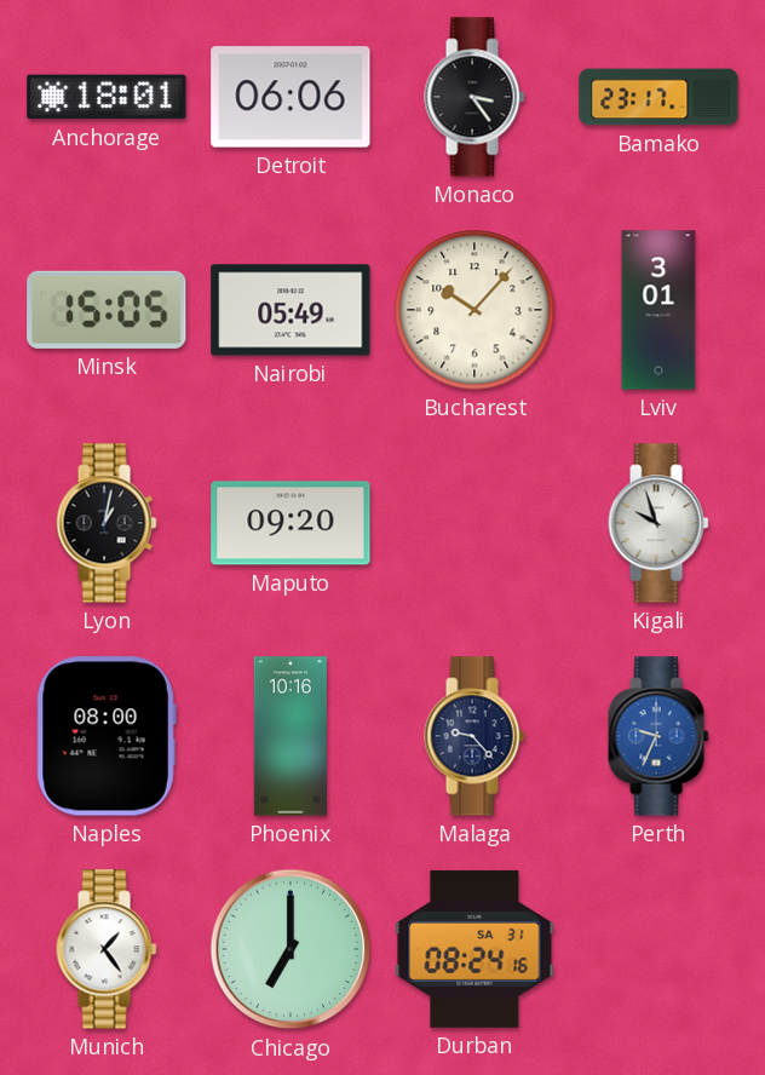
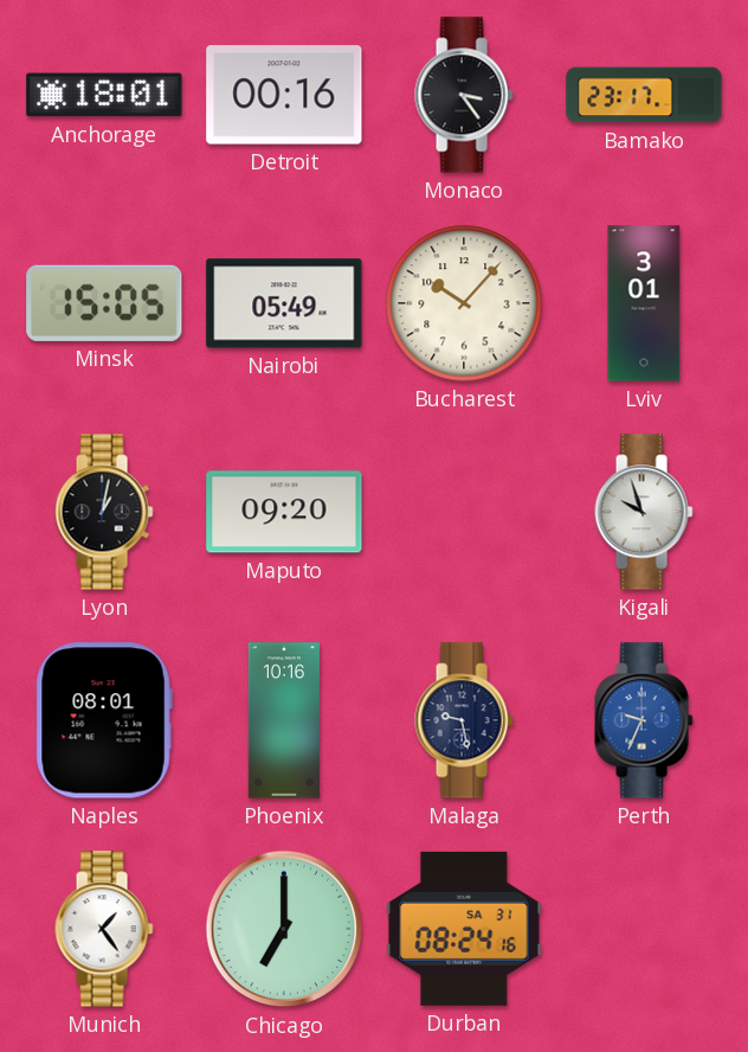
Detroit: 06:06 -> 00:16
Naples: 08:00 -> 08:01
Malaga: 9:23 -> 9:28
